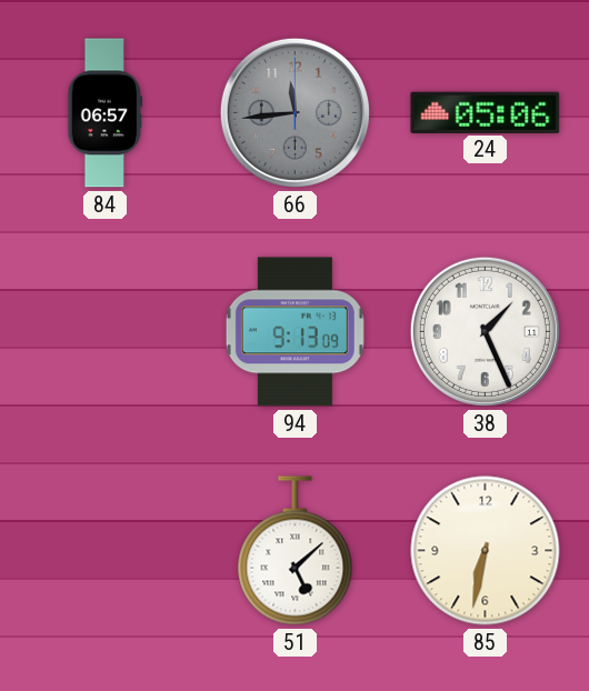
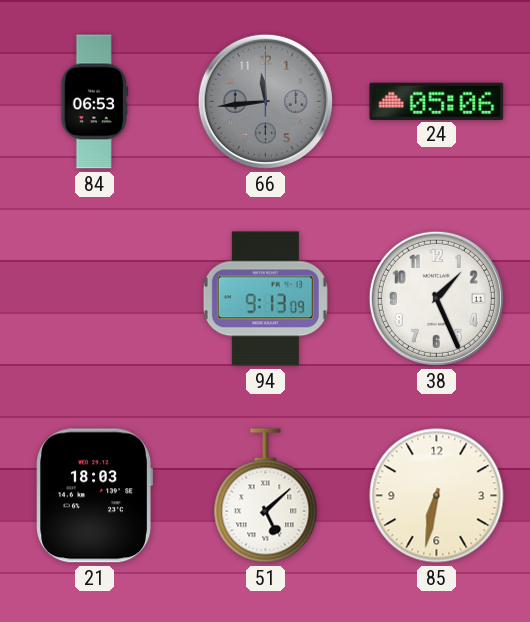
84: 06:57 -> 06:53
21: none -> 18:03
